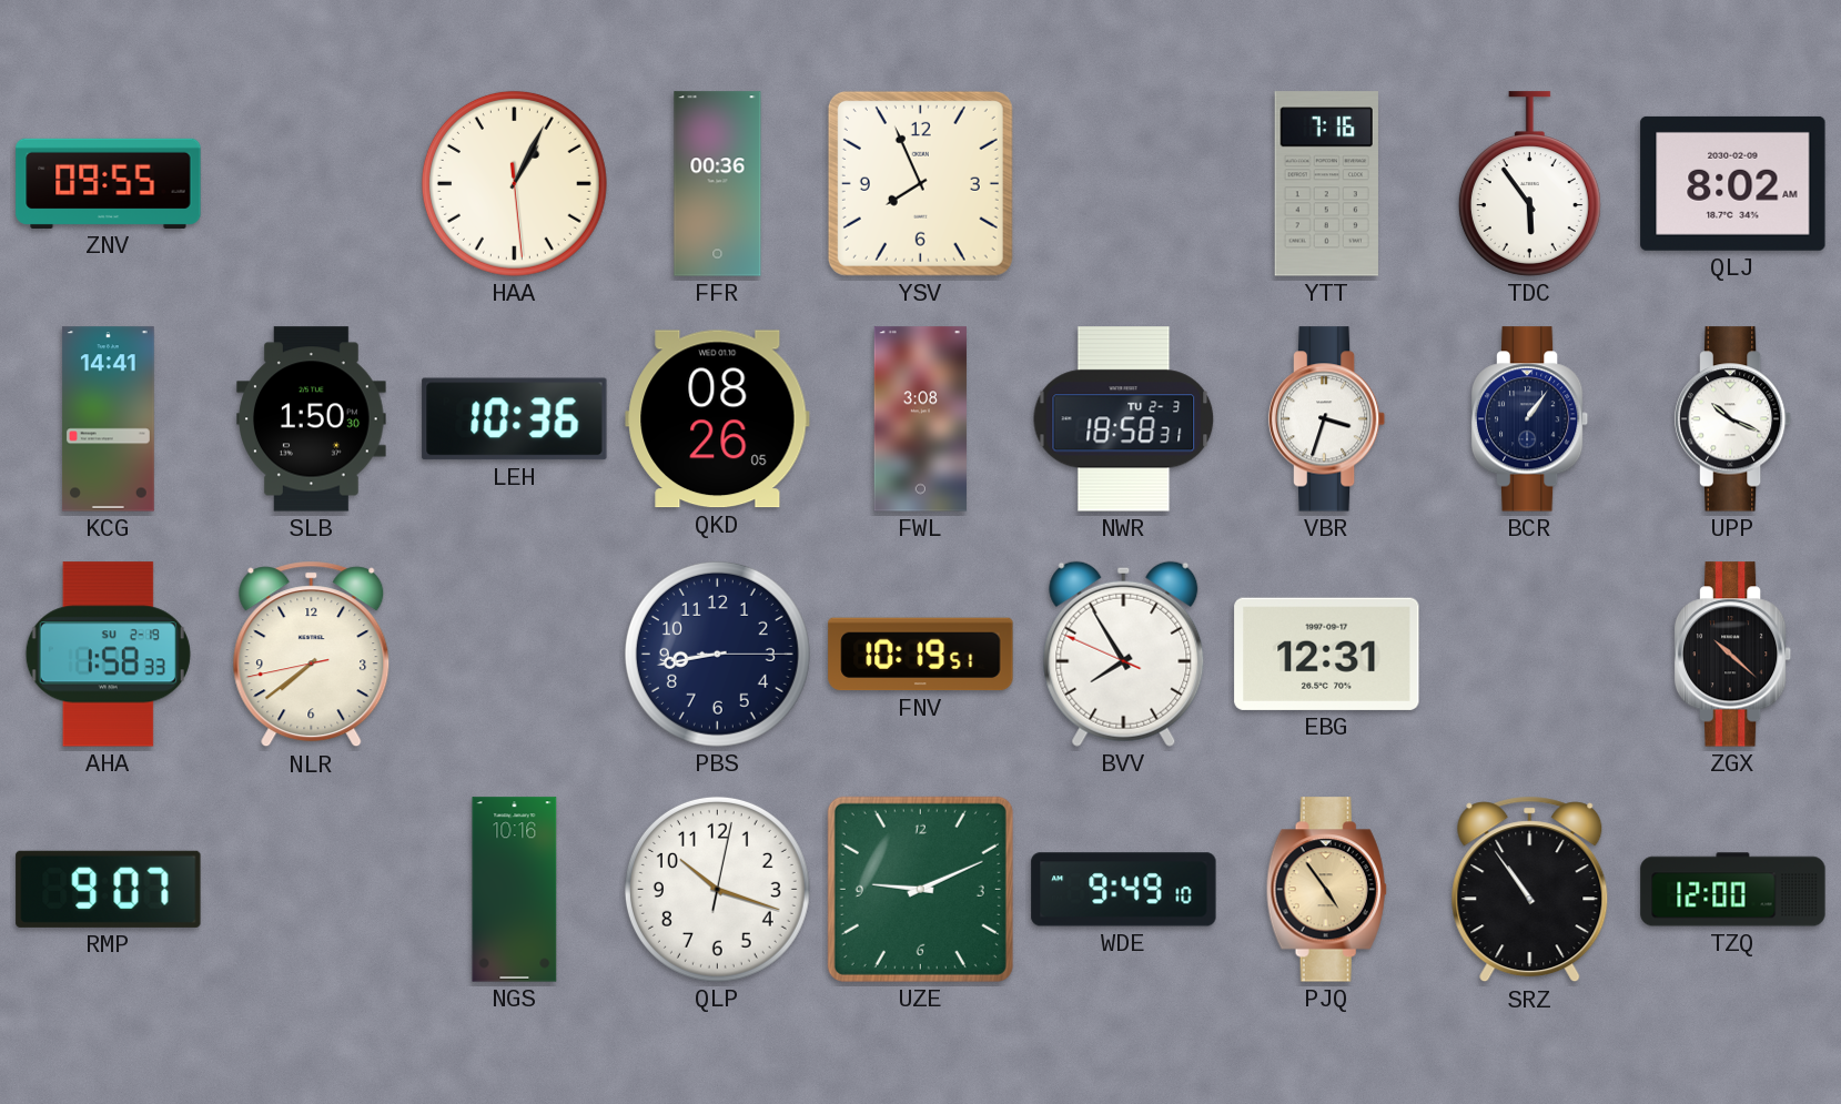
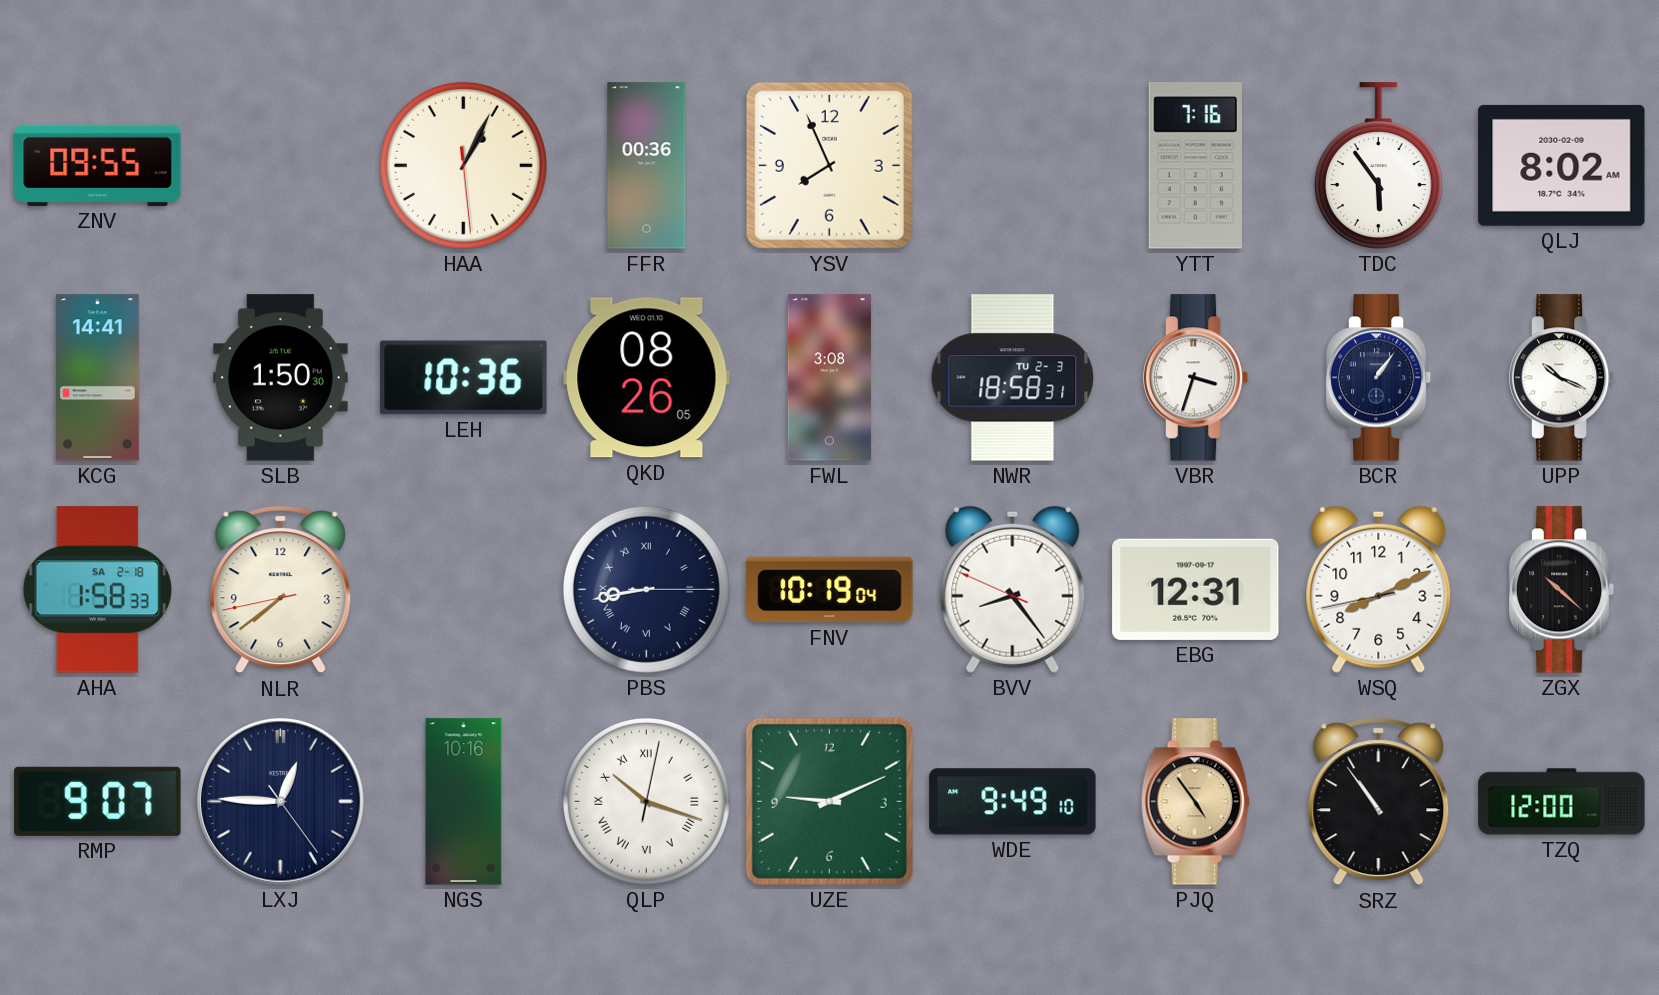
AHA date: SU 2-19 -> SA 2-18
PBS numerals: Arabic -> Roman
FNV: 10:19:51 -> 10:19:04
BVV: 7:54 -> 8:23
WSQ: none -> 8:10
LXJ: none -> 12:45
QLP numerals: Arabic -> Roman
